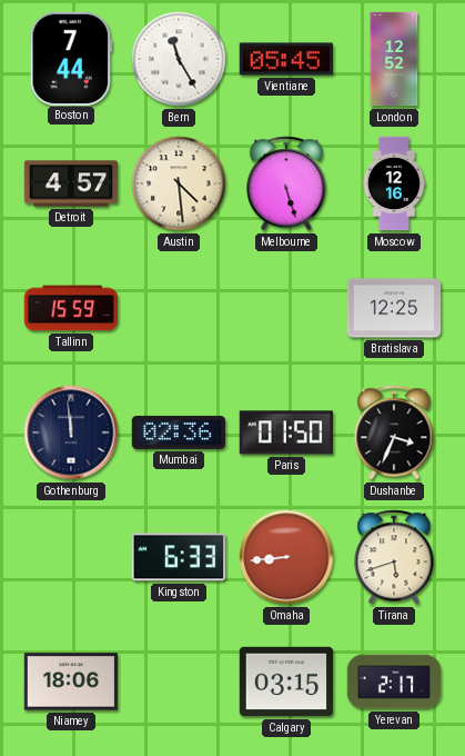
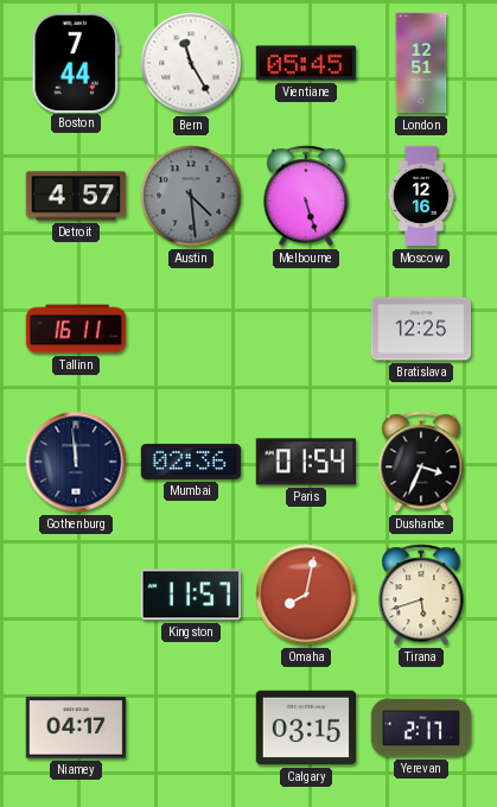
London: 12:52 -> 12:51
Austin dial: cream -> grey
Tallinn: 15:59 -> 16:11
Paris: 01:50 -> 01:54
Kingston: 6:33 -> 11:57
Omaha: 8:44 -> 8:02
Niamey: 18:06 -> 04:17
